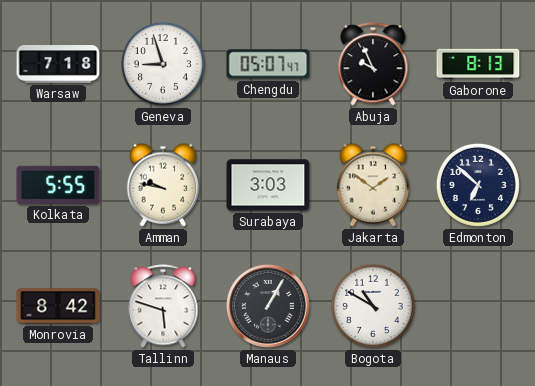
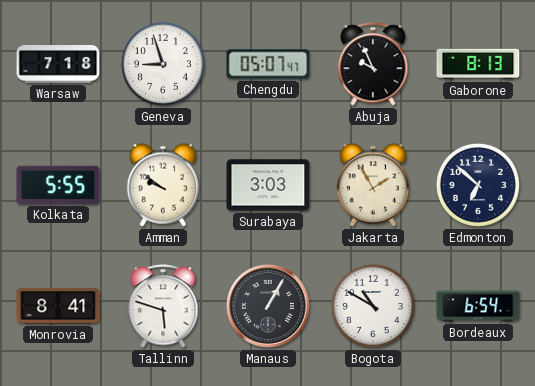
Amman: 9:47 -> 9:51
Jakarta: 1:51 -> 1:55
Monrovia: 8:42 -> 8:41
Bordeaux: none -> 6:54
